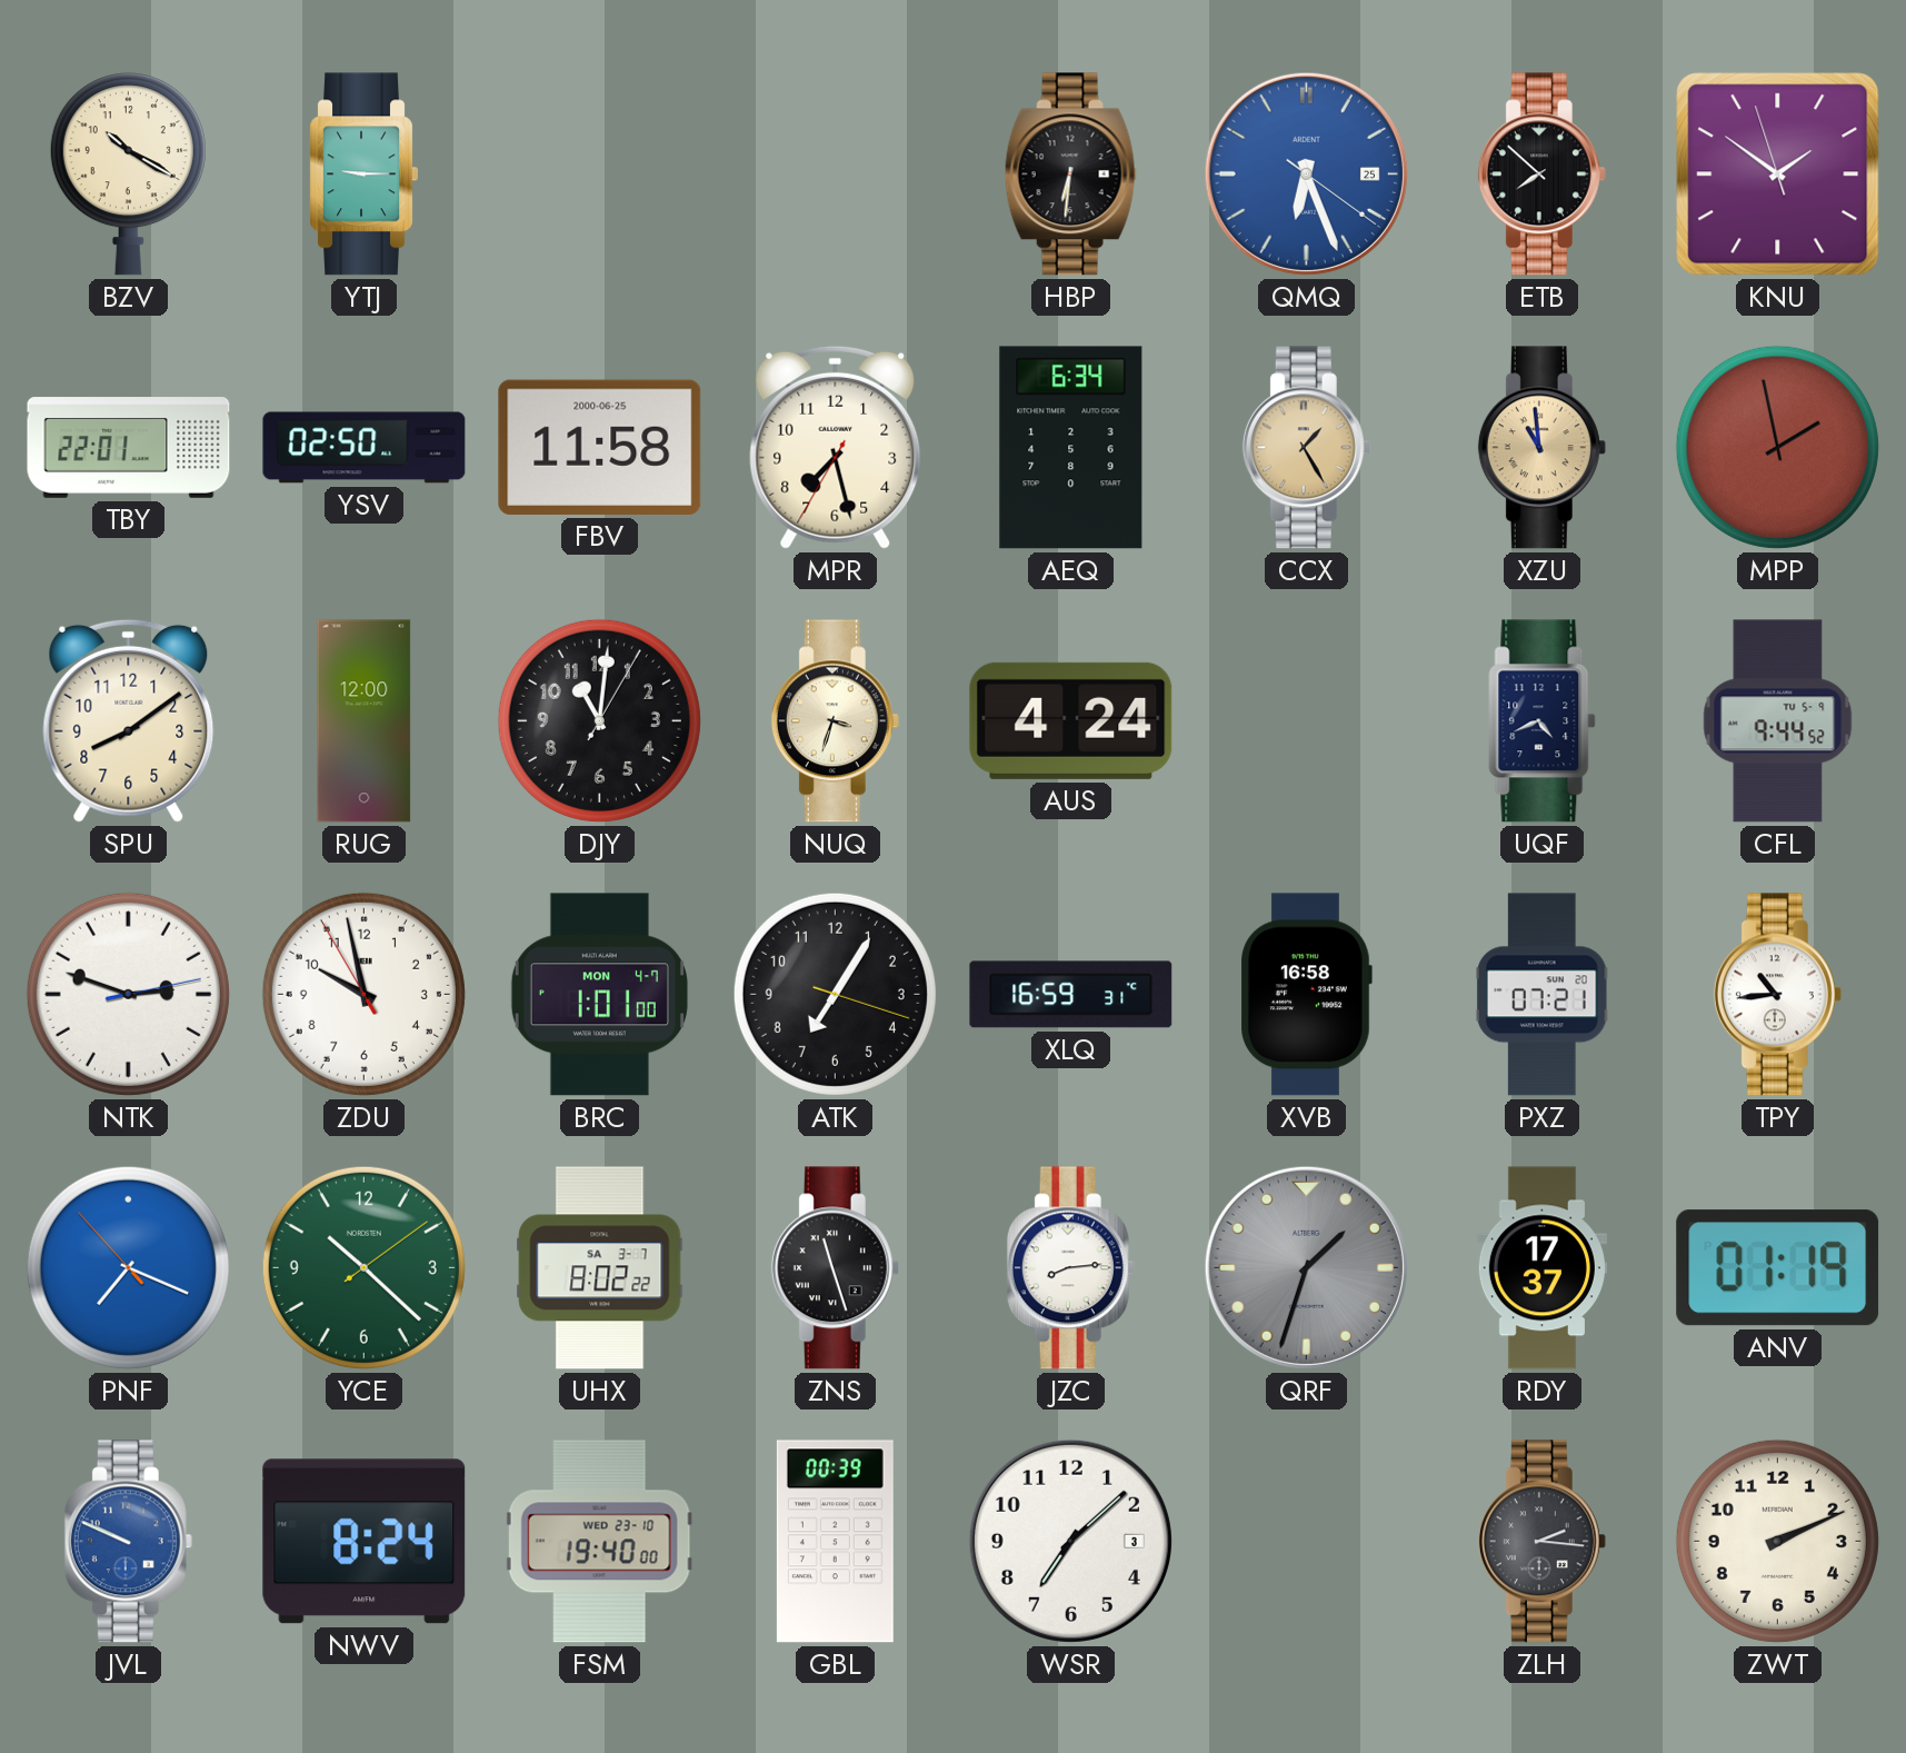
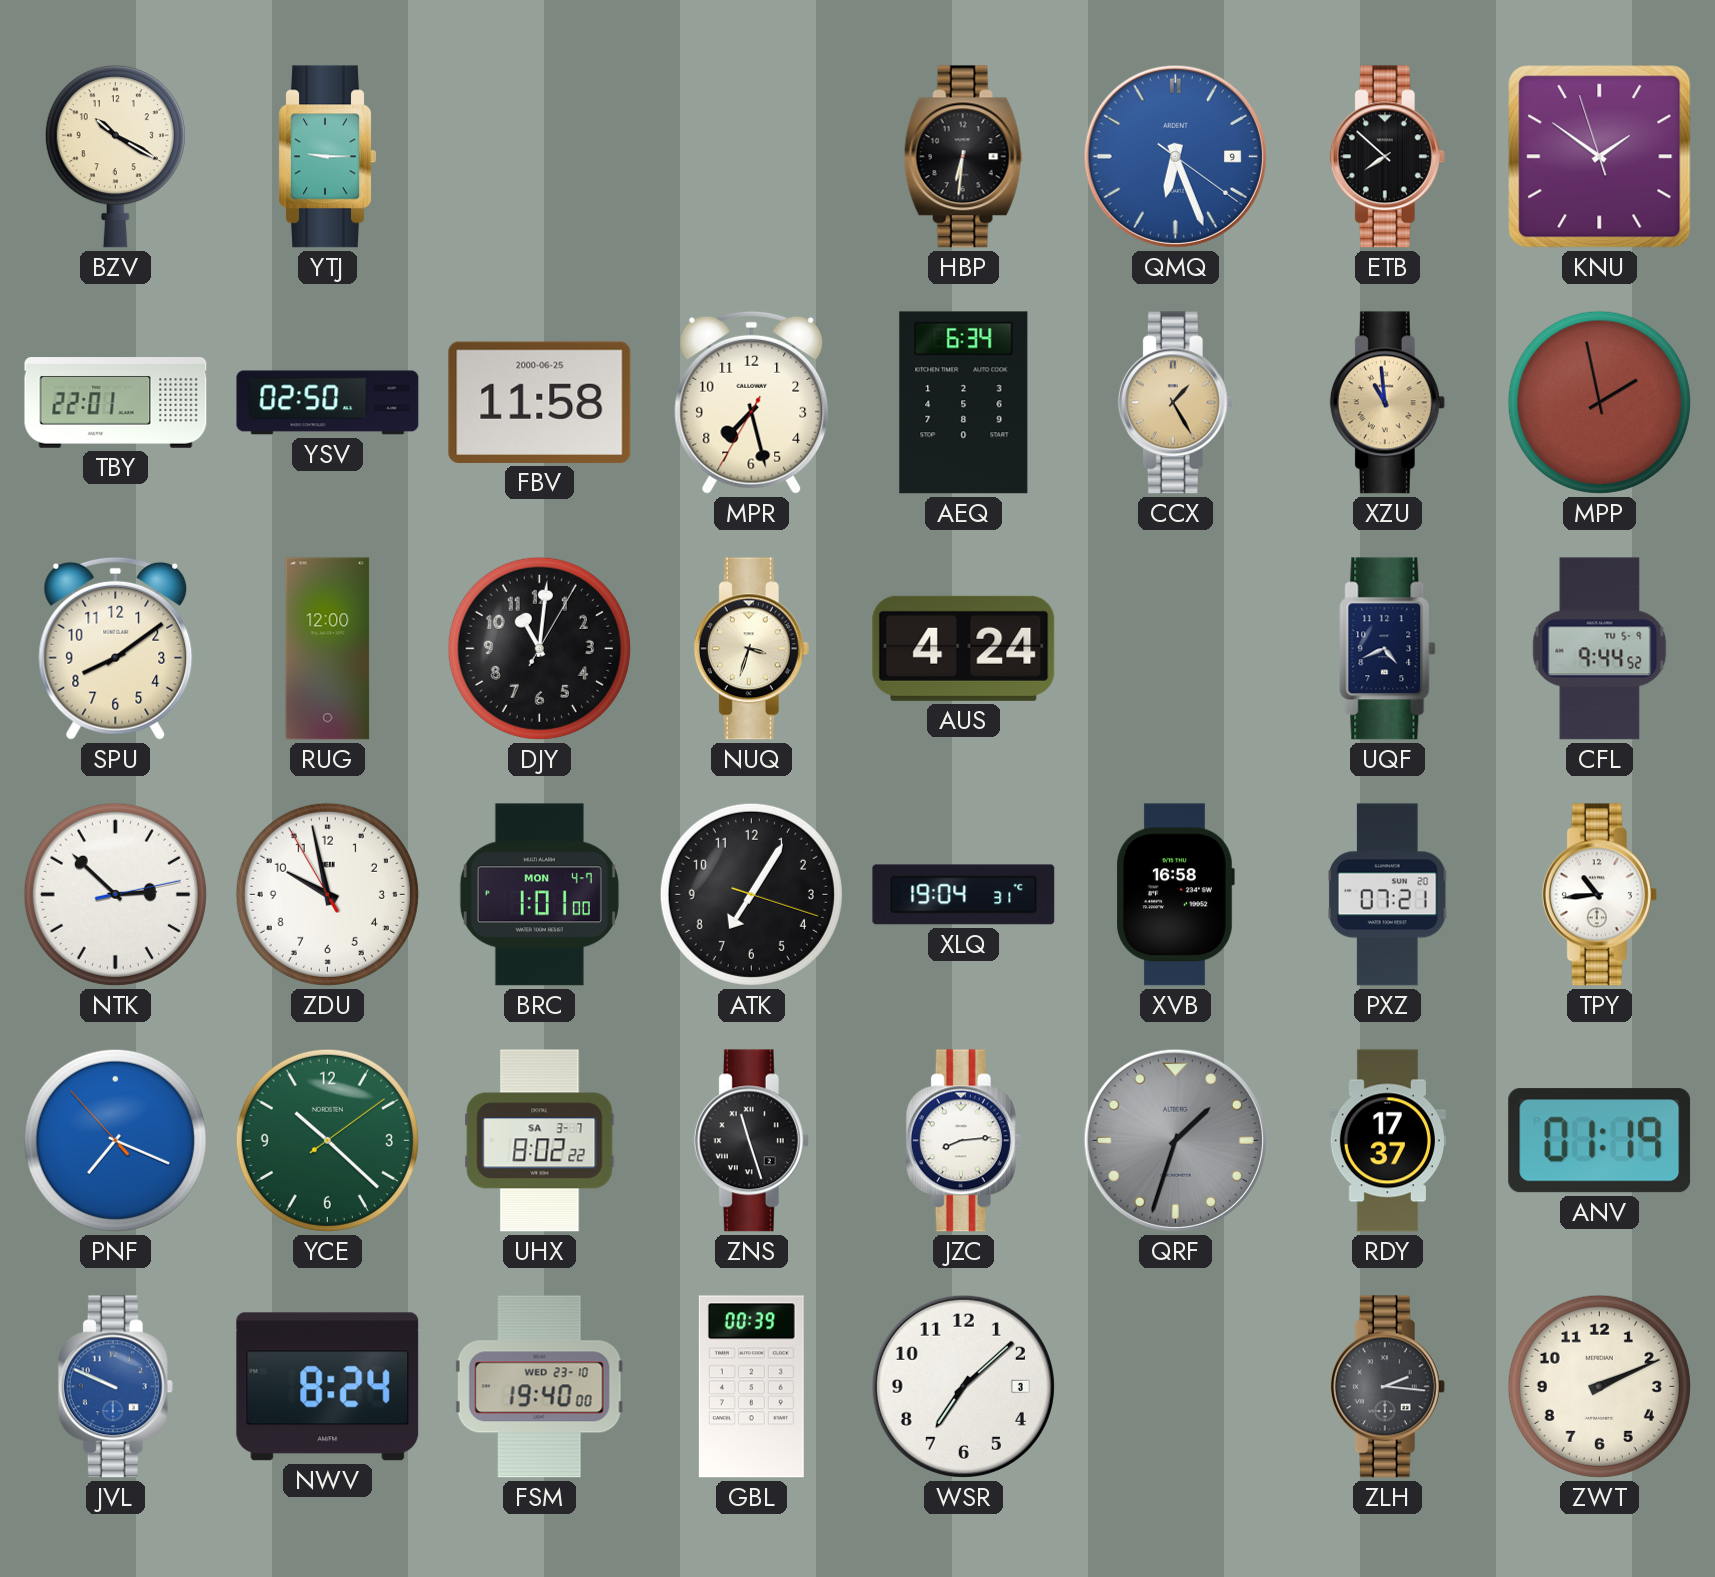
QMQ date: 25 -> 9
NTK: 2:48 -> 2:52
XLQ: 16:59 -> 19:04
